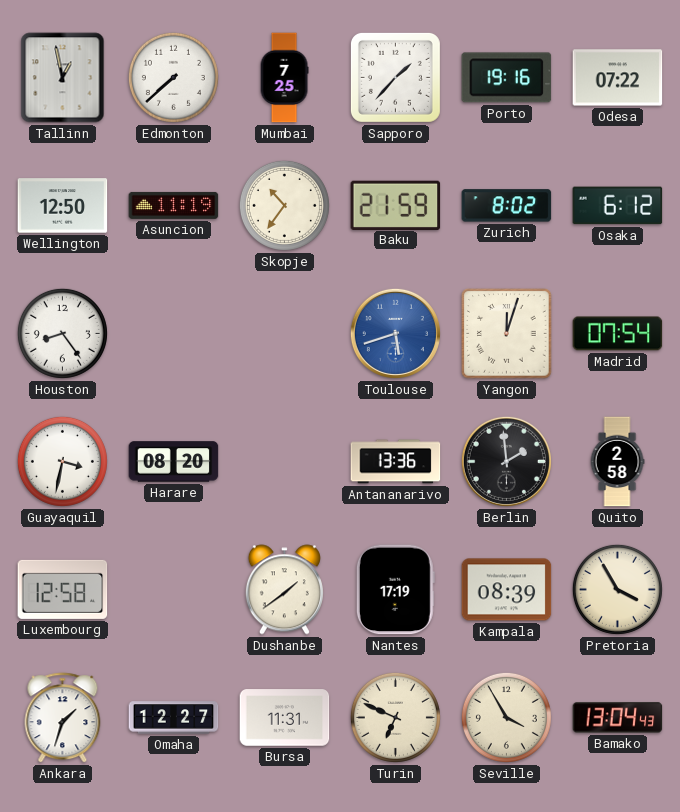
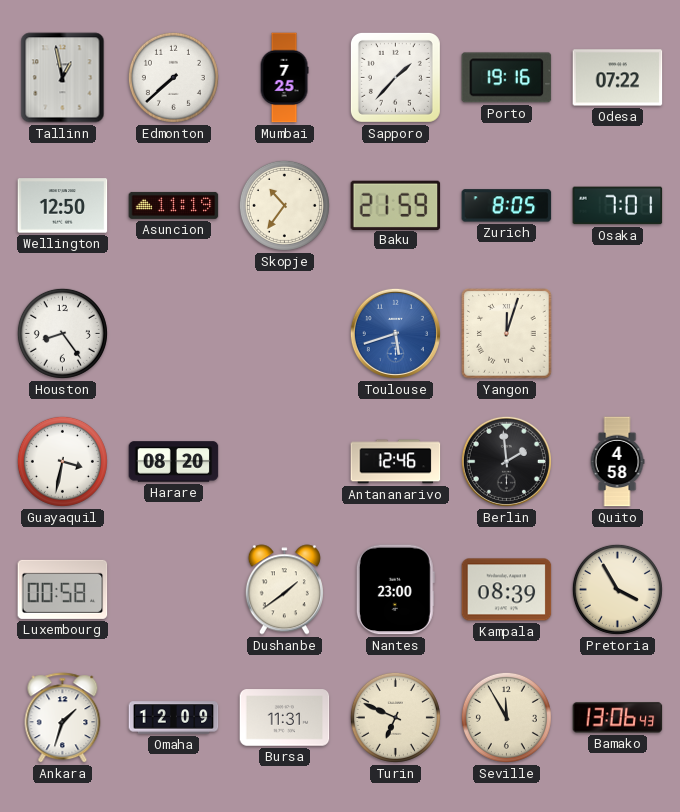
Zurich: 8:02 -> 8:05
Osaka: 6:12 -> 7:01
Madrid: 07:54 -> none
Antananarivo: 13:36 -> 12:46
Quito: 2:58 -> 4:58
Luxembourg: 12:58 -> 00:58
Nantes: 17:19 -> 23:00
Omaha: 12:27 -> 12:09
Seville: 3:55 -> 11:55
Bamako: 13:04 -> 13:06
